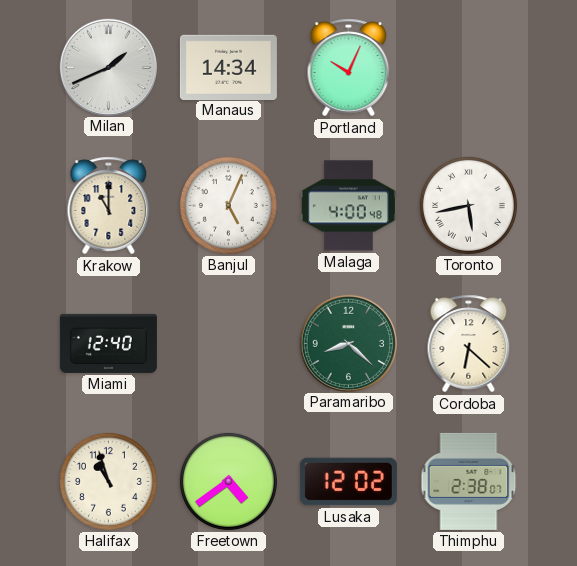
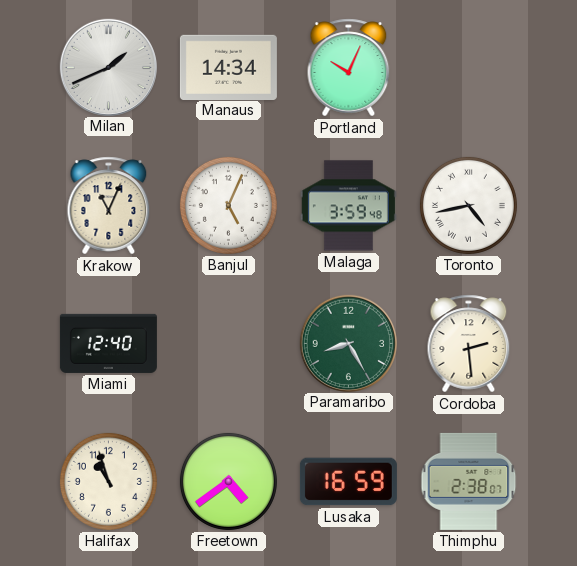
Krakow: 11:00 -> 11:04
Malaga: 4:00 -> 3:59
Toronto: 5:43 -> 4:43
Paramaribo: 8:22 -> 8:25
Cordoba: 6:22 -> 2:29
Lusaka: 12:02 -> 16:59
